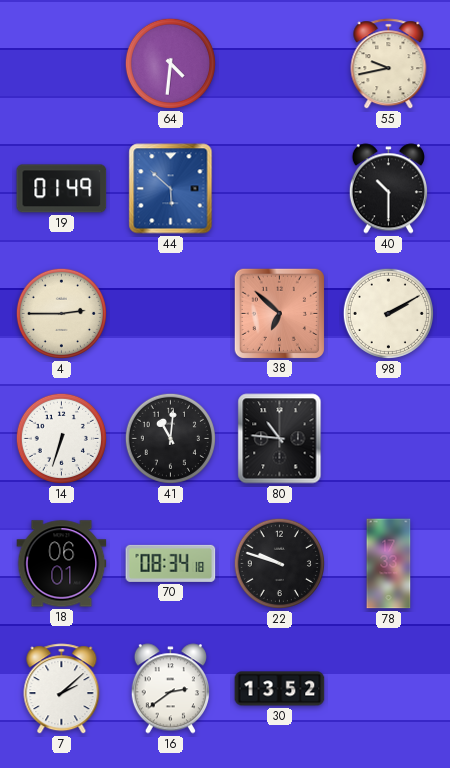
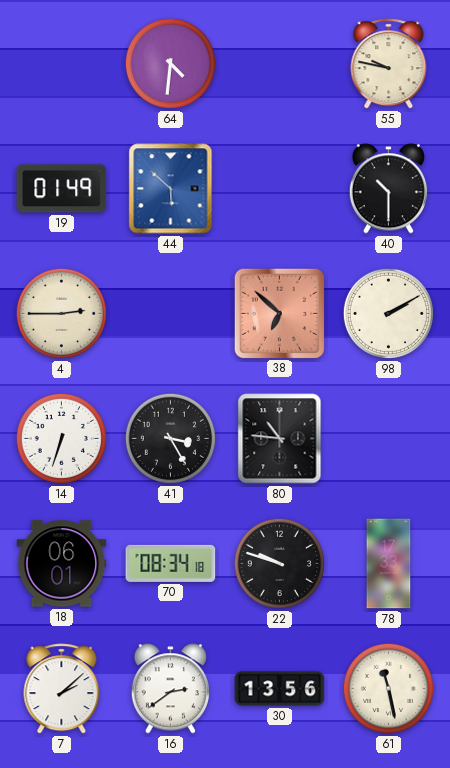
55: 9:43 -> 9:47
41: 11:01 -> 3:25
30: 13:52 -> 13:56
61: none -> 11:28
